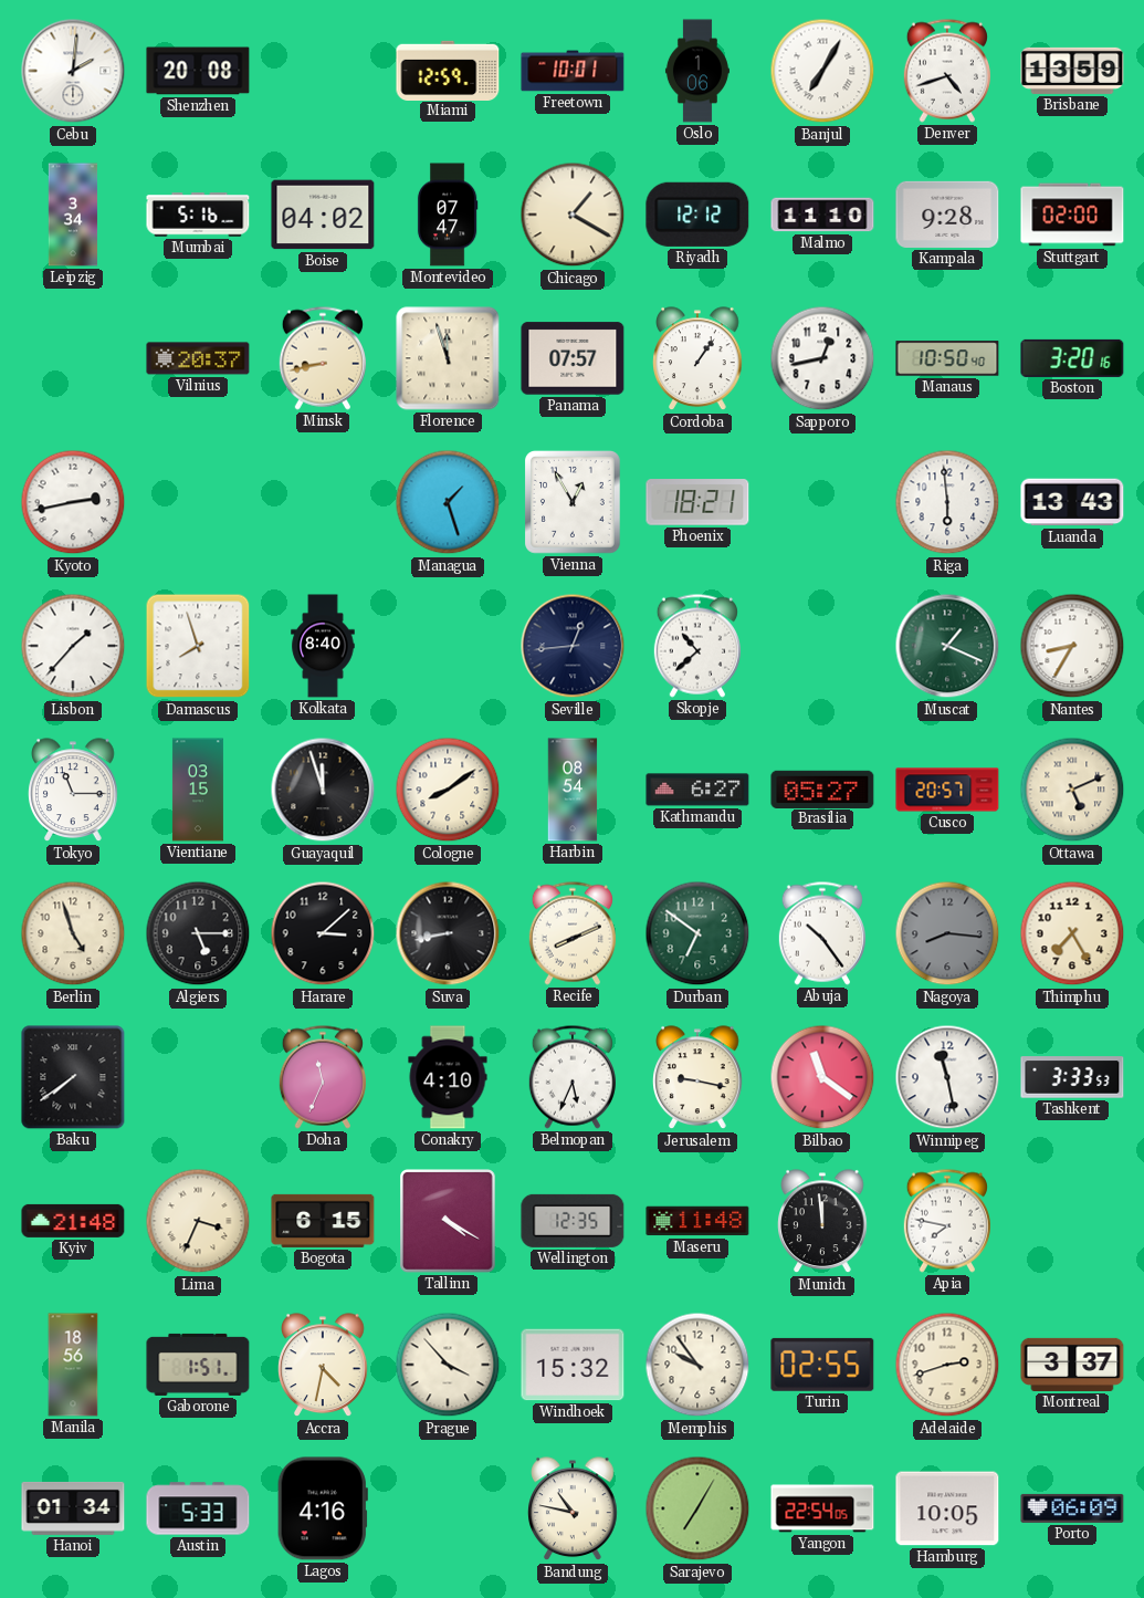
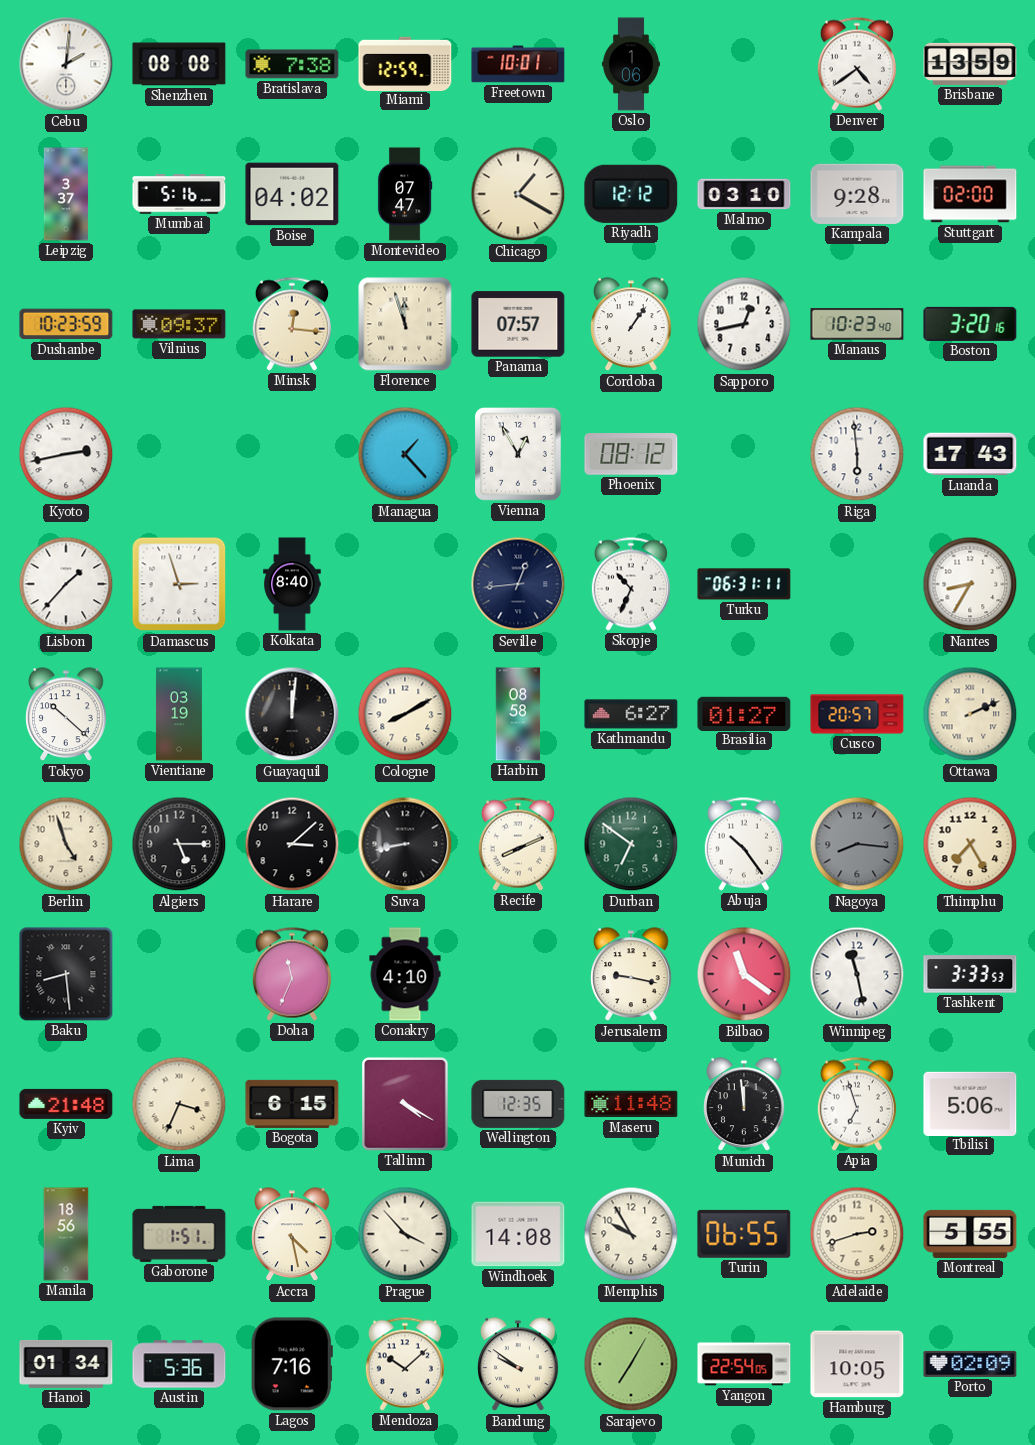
Shenzhen: 20:08 -> 08:08
Bratislava: none -> 7:38
Banjul: 7:05 -> none
Denver: 4:42 -> 4:39
Leipzig: 3:34 -> 3:37
Malmo: 11:10 -> 03:10
Dushanbe: none -> 10:23
Vilnius: 20:37 -> 09:37
Minsk: 8:43 -> 12:16
Manaus: 10:50 -> 10:23
Managua: 1:27 -> 1:23
Phoenix: 18:21 -> 08:12
Luanda: 13:43 -> 17:43
Damascus: 7:57 -> 2:57
Skopje: 10:38 -> 10:34
Turku: none -> 06:31
Muscat: 1:19 -> none
Tokyo: 11:15 -> 10:22
Vientiane: 03:15 -> 03:19
Guayaquil: 11:57 -> 12:01
Cologne: 8:09 -> 8:10
Harbin: 08:54 -> 08:58
Brasilia: 05:27 -> 01:27
Ottawa: 5:11 -> 2:11
Baku: 7:39 -> 8:29
Belmopan: 5:34 -> none
Apia: 7:47 -> 6:57
Tbilisi: none -> 5:06
Accra: 4:32 -> 4:28
Windhoek: 15:32 -> 14:08
Memphis: 9:54 -> 9:55
Turin: 02:55 -> 06:55
Montreal: 3:37 -> 5:55
Austin: 5:33 -> 5:36
Lagos: 4:16 -> 7:16
Mendoza: none -> 10:08
Bandung: 10:47 -> 9:51
Porto: 06:09 -> 02:09
